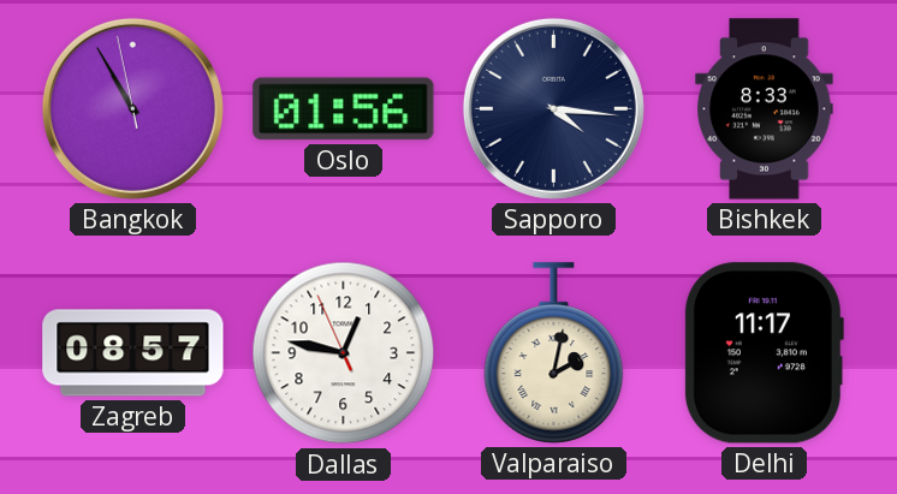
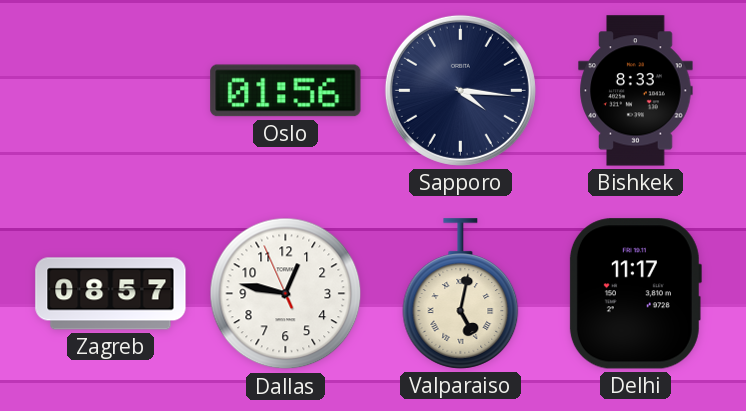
Bangkok: 10:54 -> none
Valparaiso: 2:02 -> 5:02
